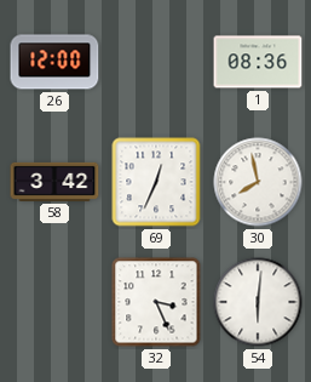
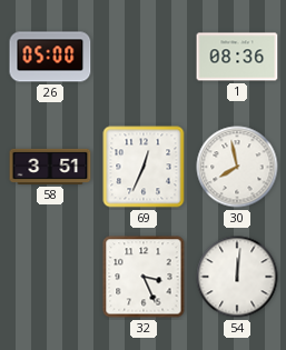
26: 12:00 -> 05:00
58: 3:42 -> 3:51
54: 6:01 -> 12:01
